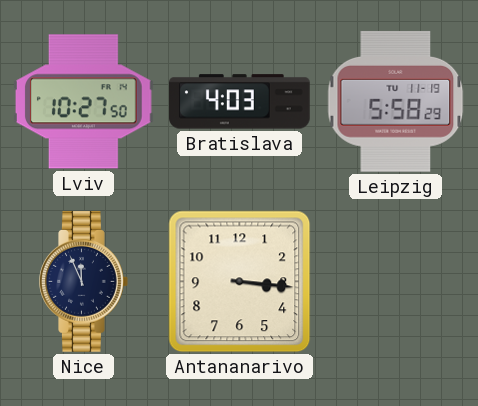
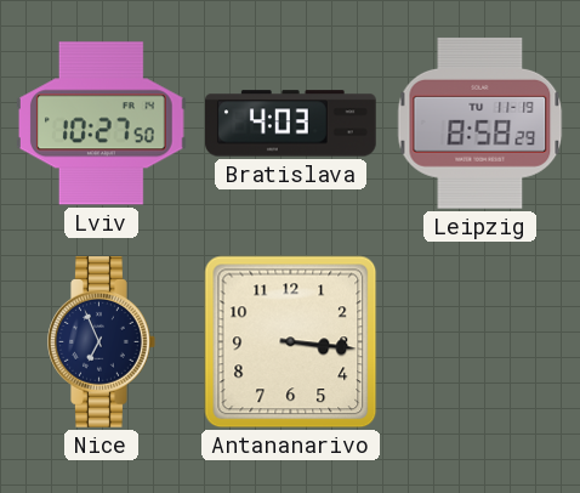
Leipzig: 5:58 -> 8:58
Nice: 11:56 -> 6:56
